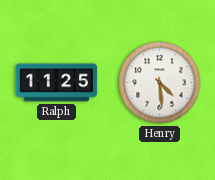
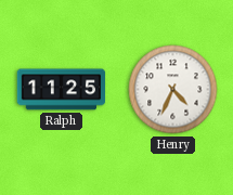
Henry: 4:29 -> 4:34
